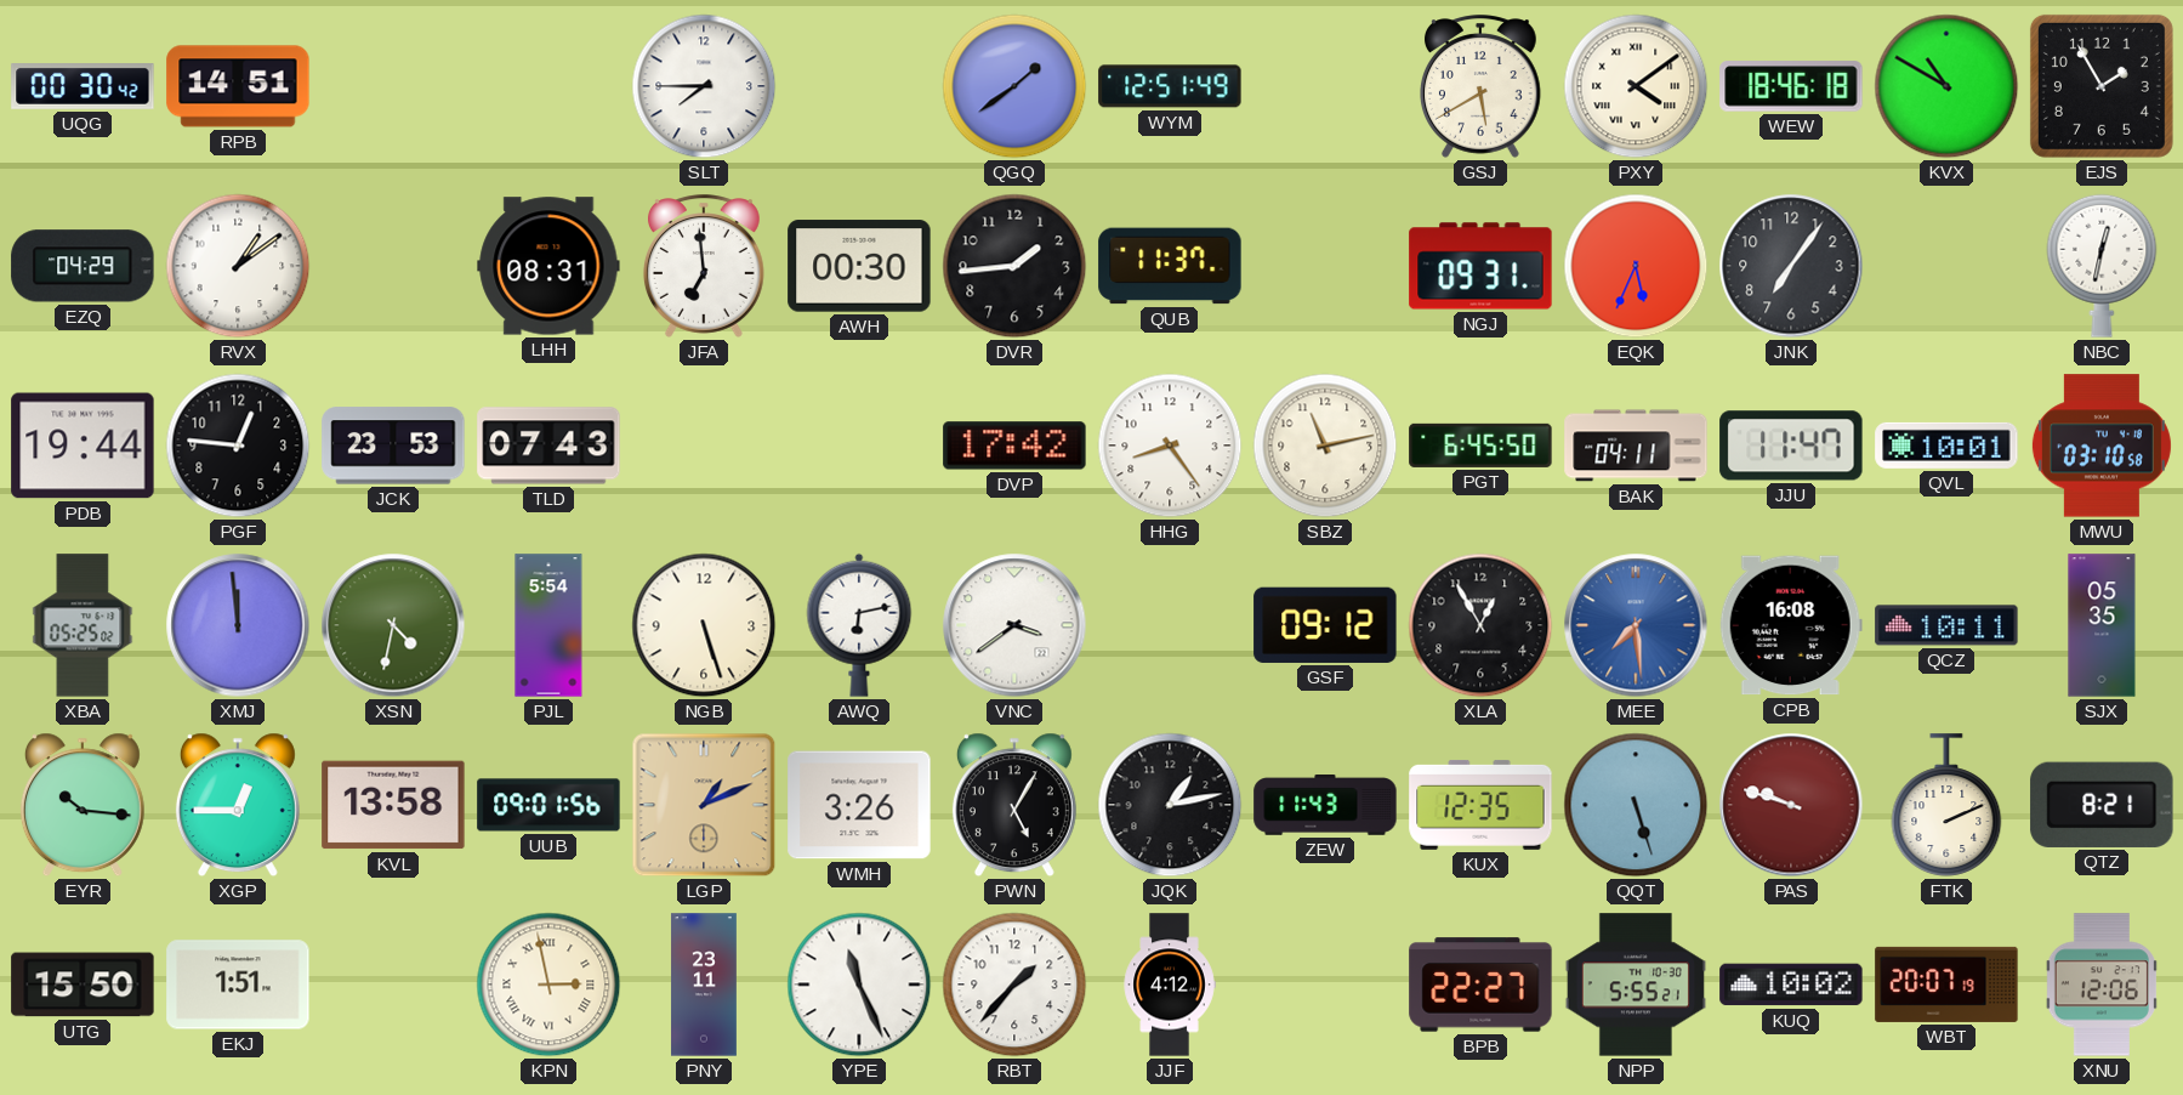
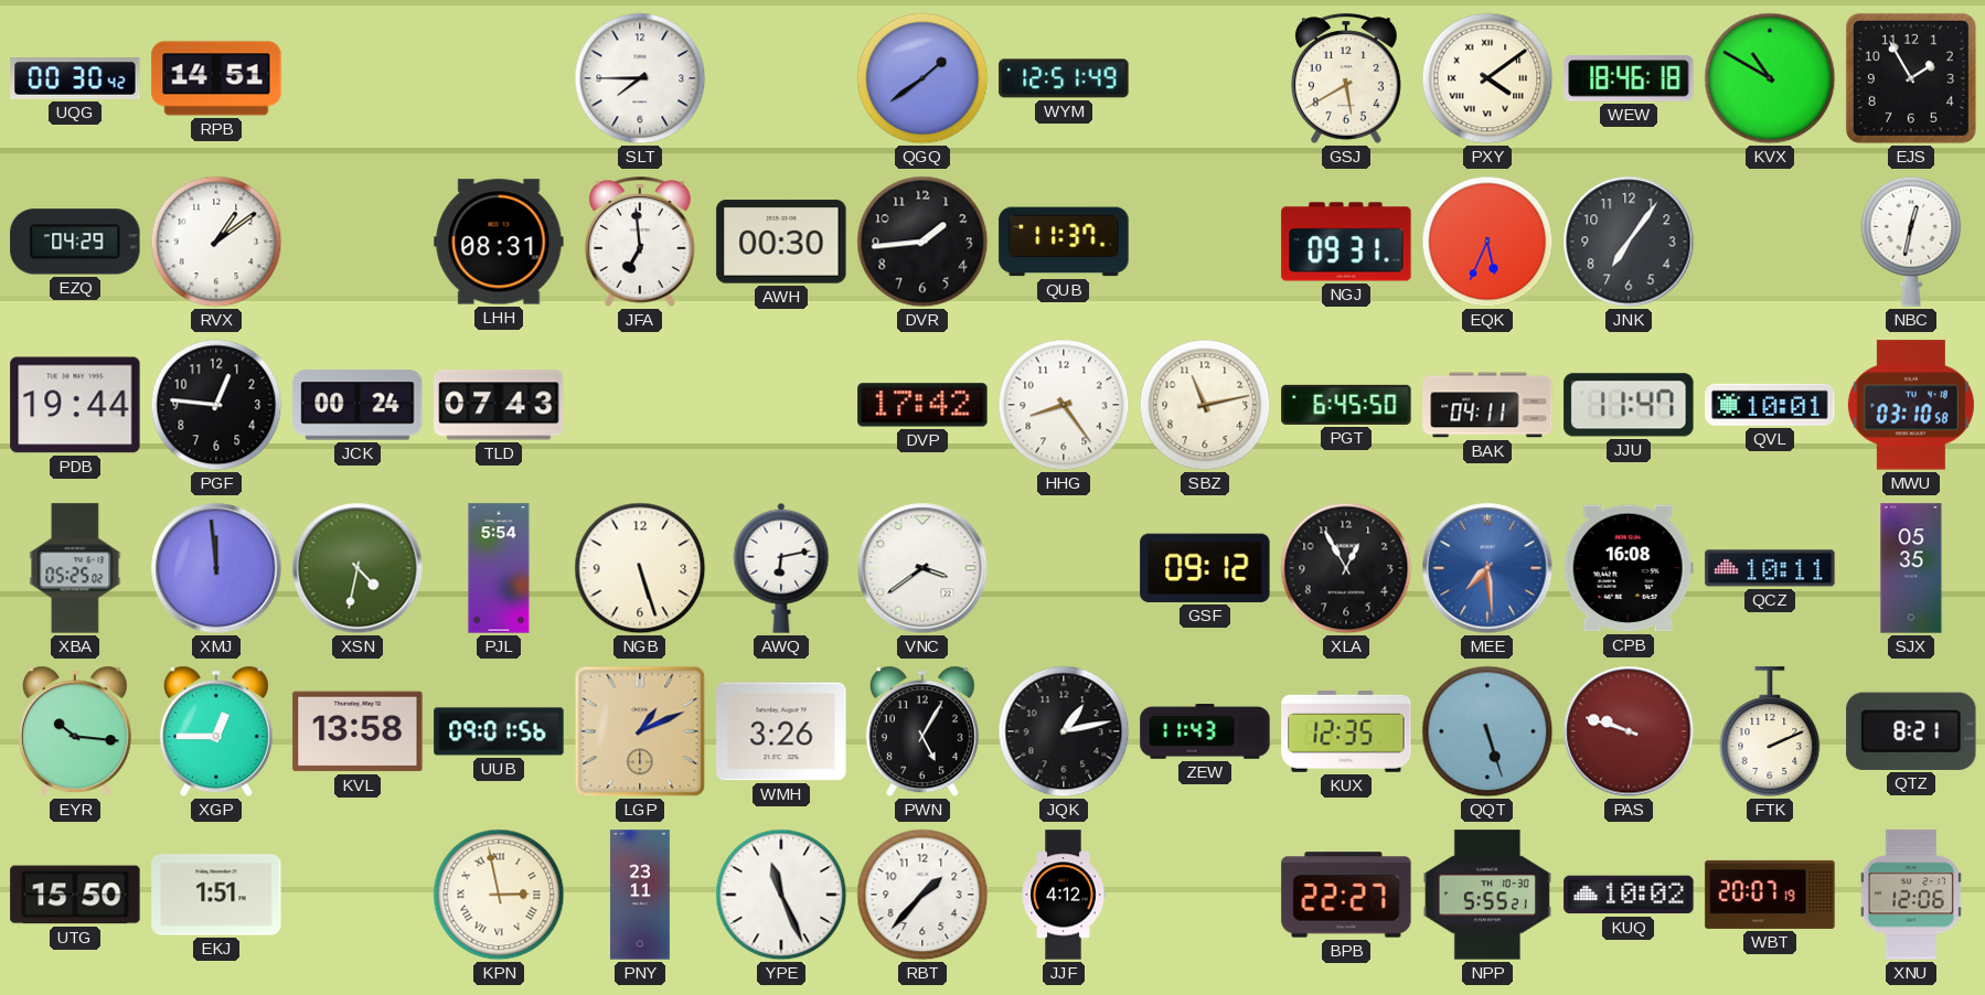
JCK: 23:53 -> 00:24
